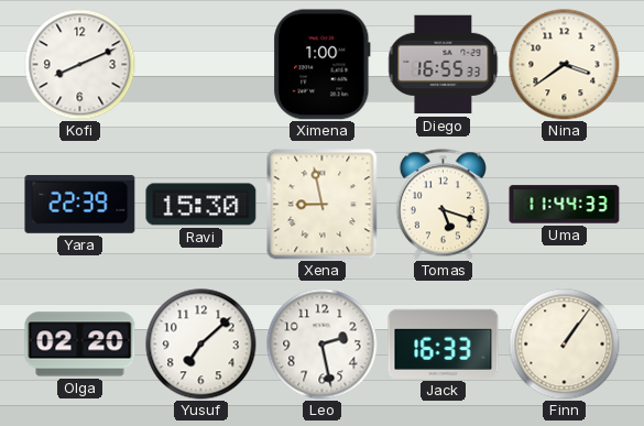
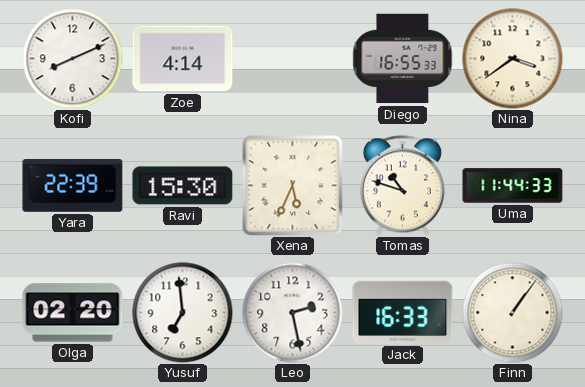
Zoe: none -> 4:14
Ximena: 1:00 -> none
Xena: 8:58 -> 5:34
Tomas: 5:18 -> 10:48
Yusuf: 7:08 -> 6:59
